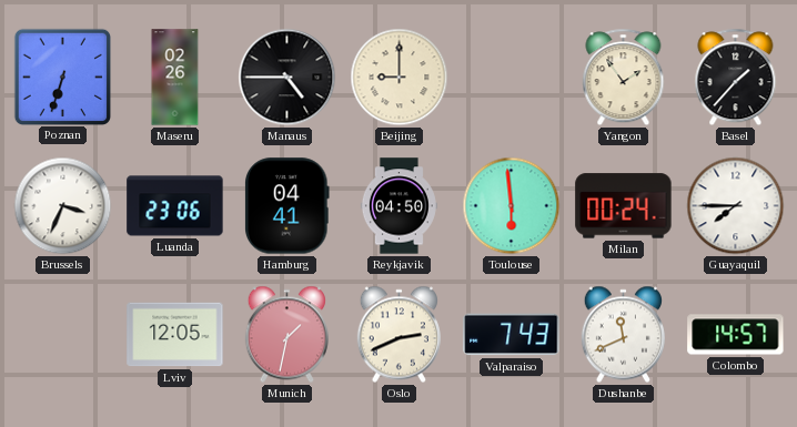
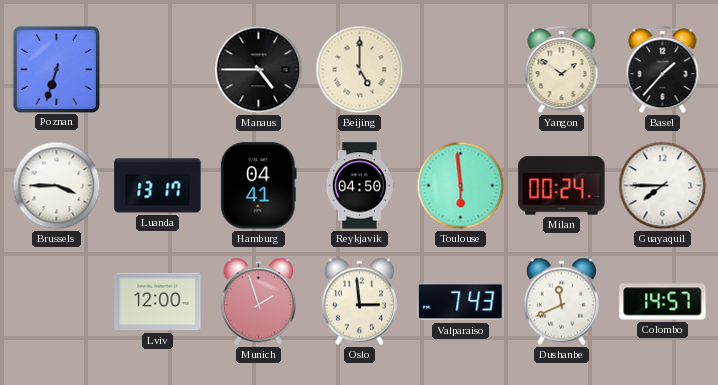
Maseru: 02:26 -> none
Beijing: 9:00 -> 5:00
Yangon: 1:54 -> 1:51
Brussels: 3:34 -> 3:45
Luanda: 23:06 -> 13:17
Lviv: 12:05 -> 12:00
Munich: 1:32 -> 1:57
Oslo: 2:41 -> 2:59
